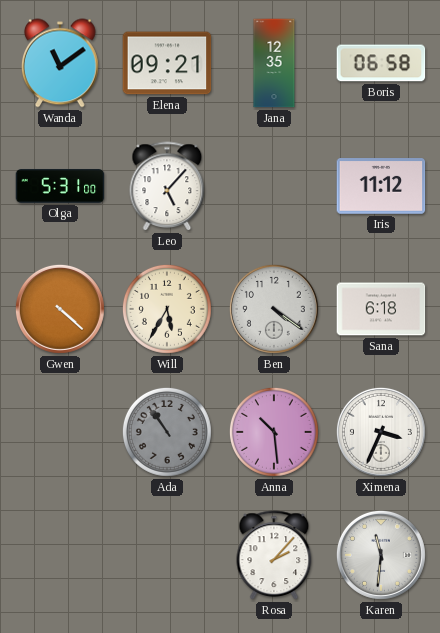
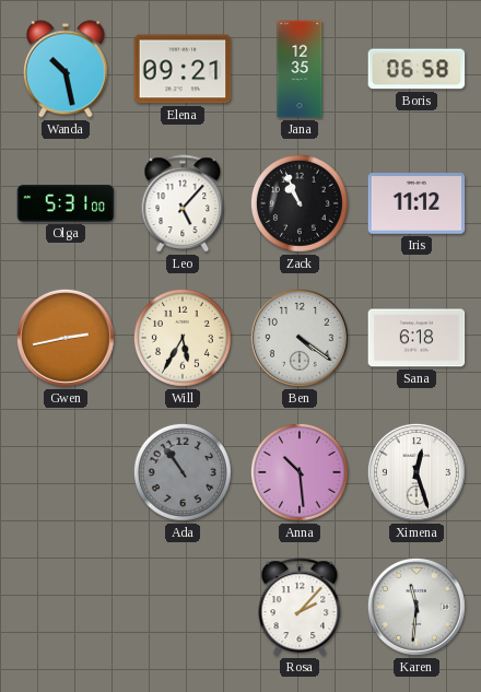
Wanda: 11:09 -> 10:28
Zack: none -> 10:56
Gwen: 4:22 -> 2:43
Ximena: 3:34 -> 12:27
